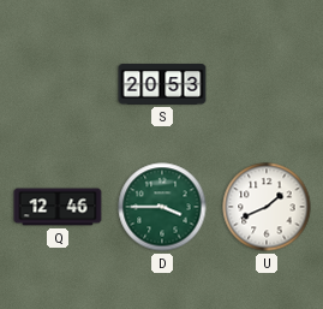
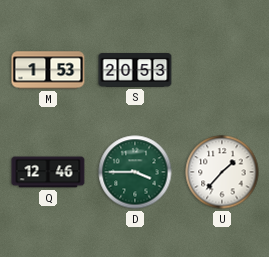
M: none -> 1:53
U: 1:41 -> 1:37
